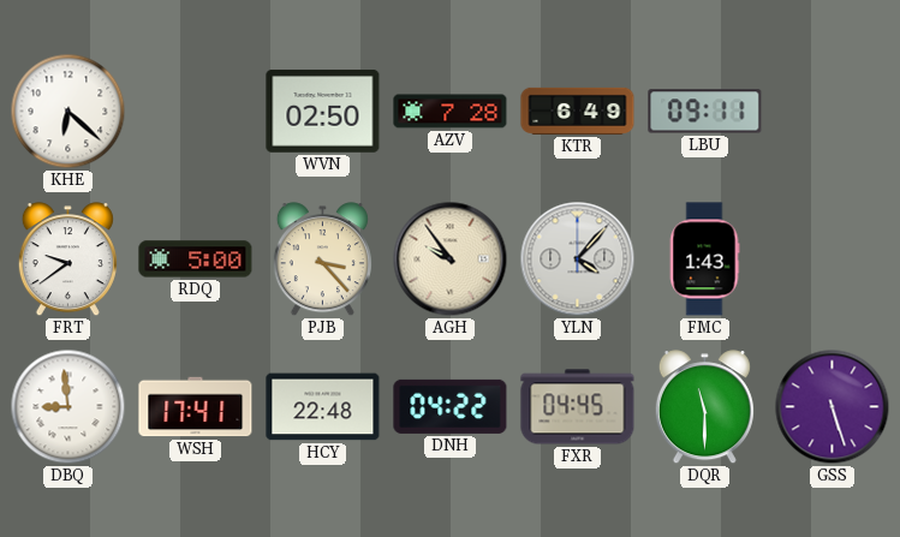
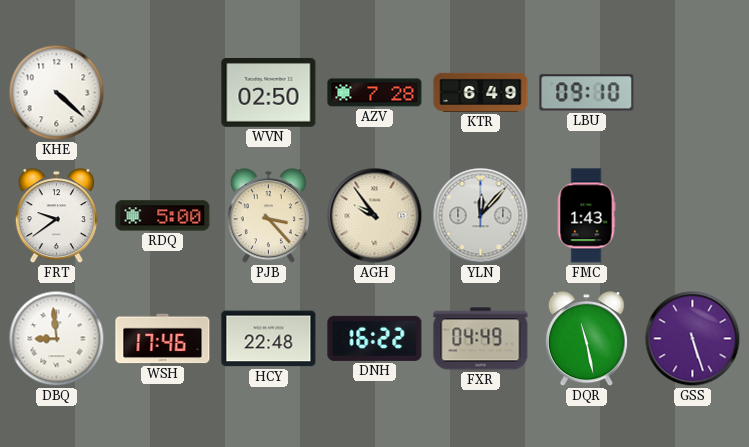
KHE: 6:22 -> 4:22
LBU: 09:11 -> 09:10
YLN: 4:07 -> 12:07
WSH: 17:41 -> 17:46
DNH: 04:22 -> 16:22
FXR: 04:45 -> 04:49
DQR: 11:30 -> 11:28
